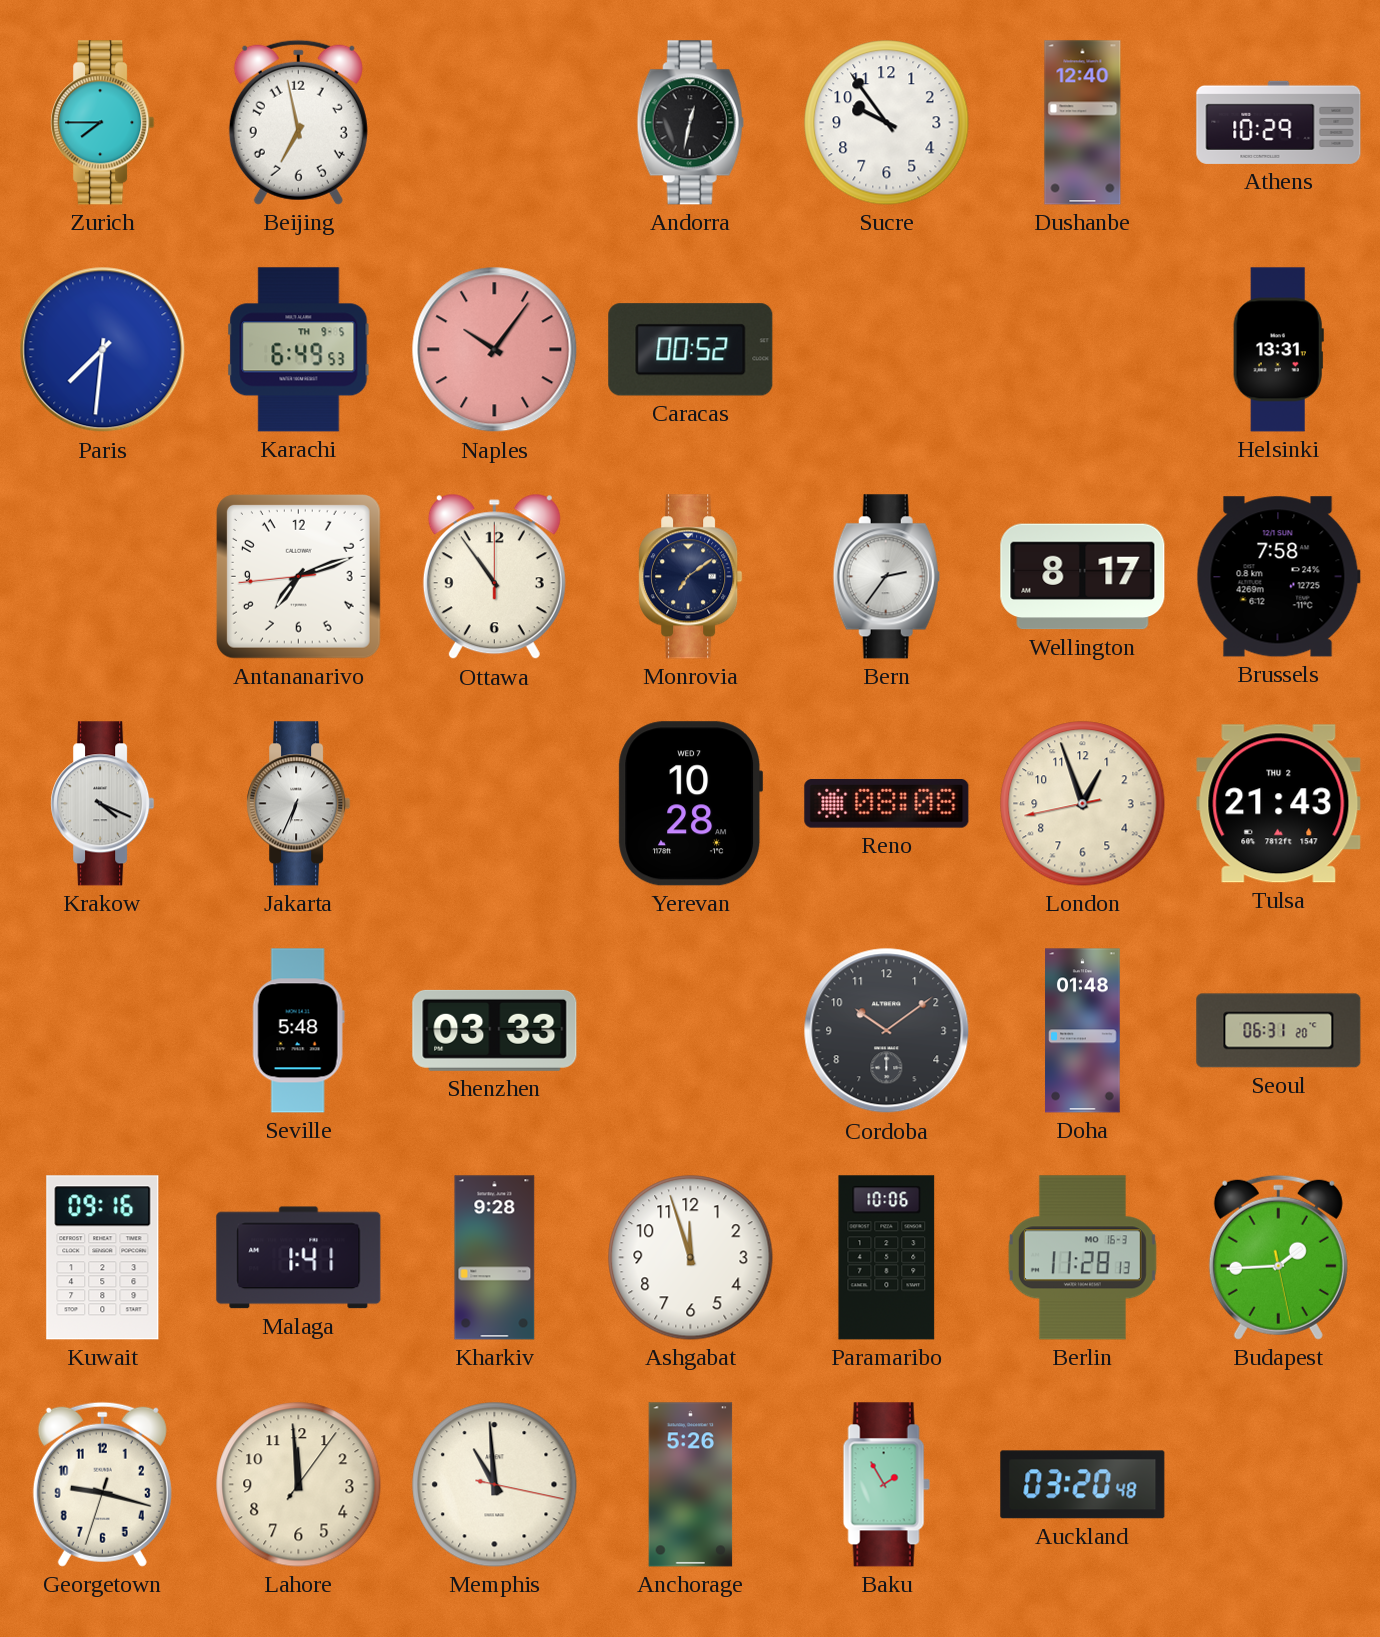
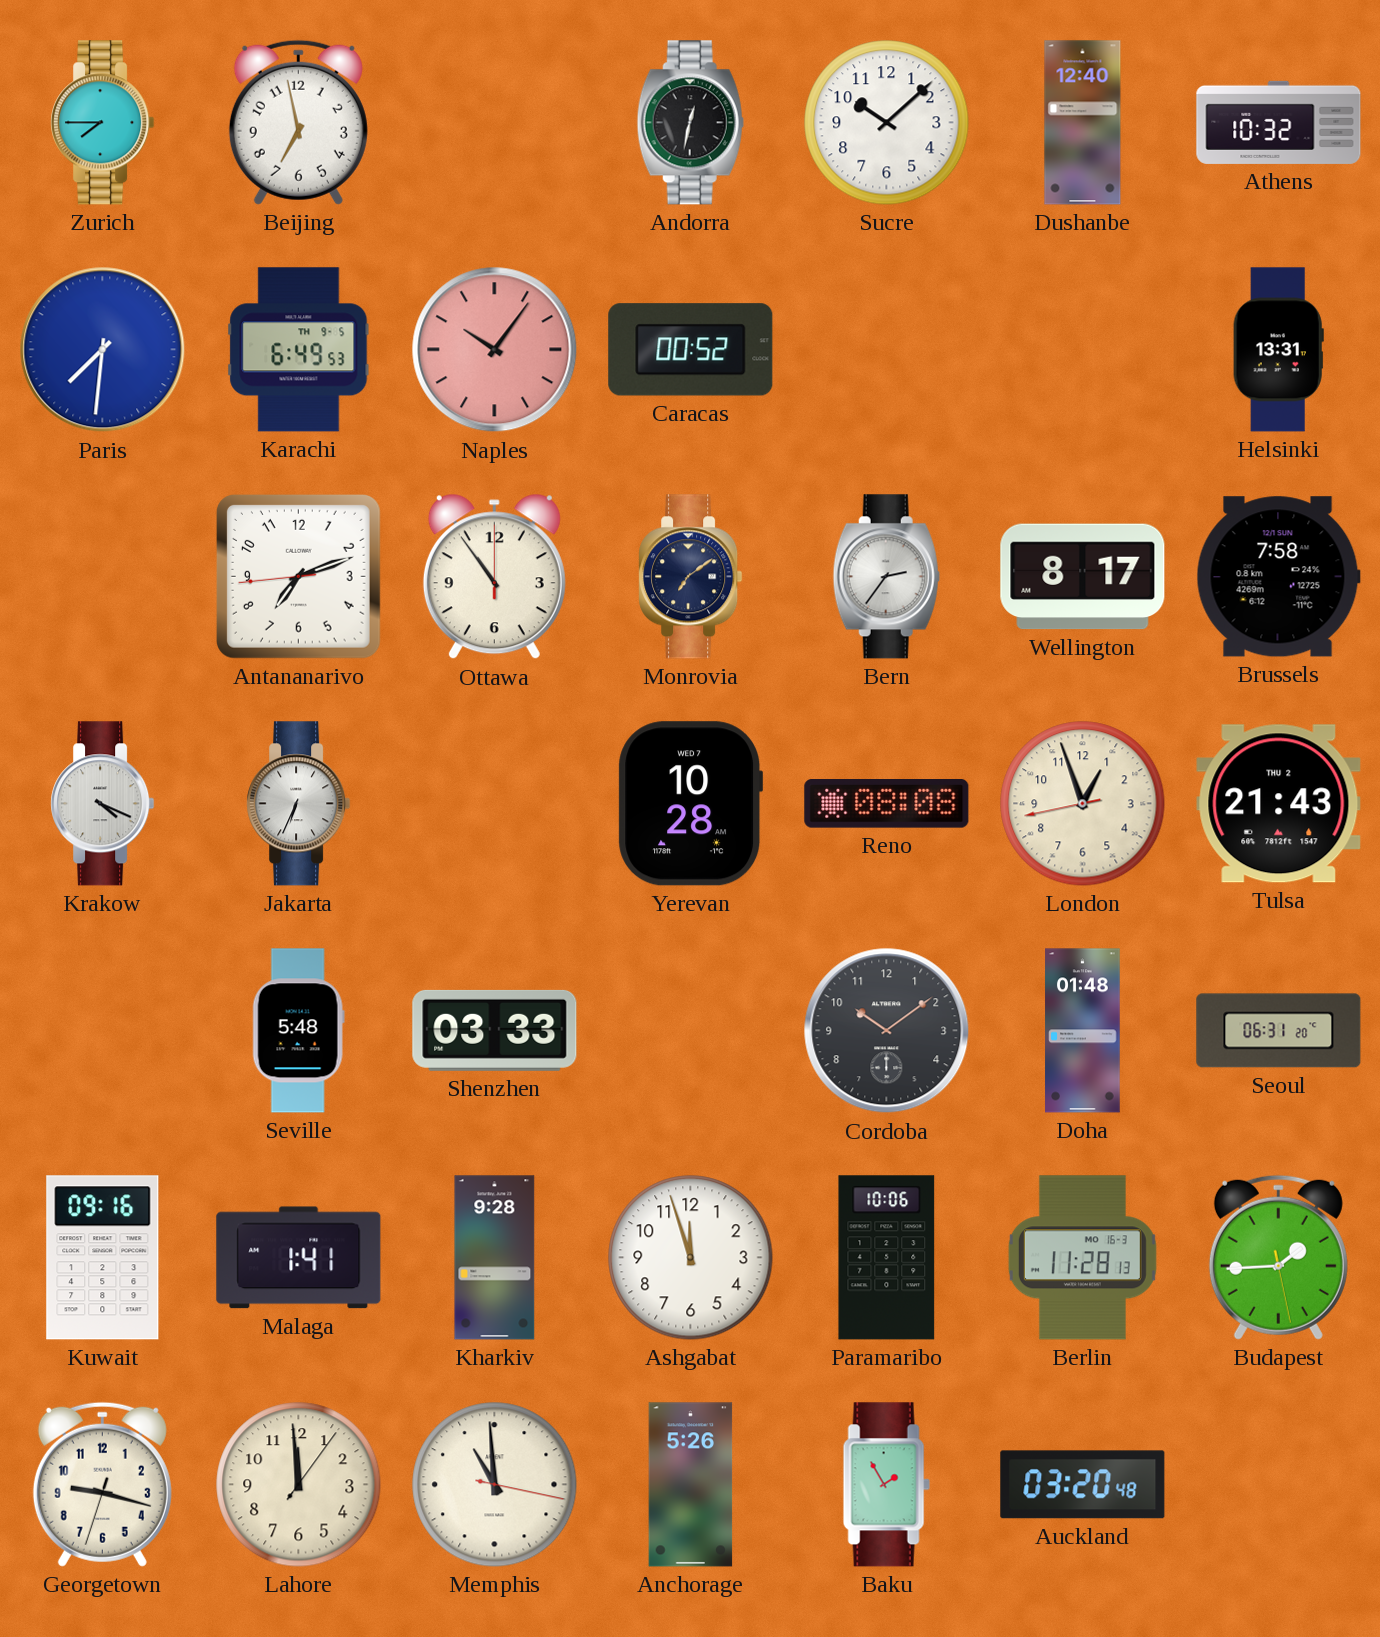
Sucre: 9:54 -> 10:08
Athens: 10:29 -> 10:32
